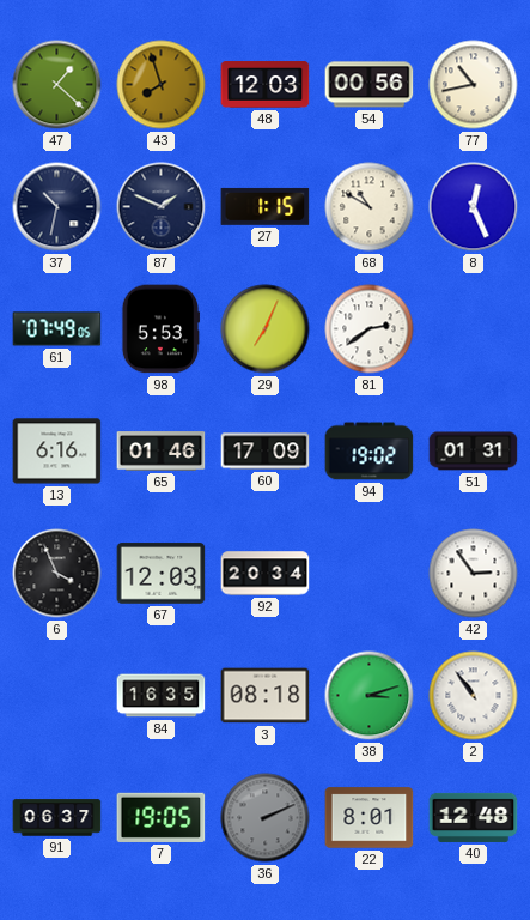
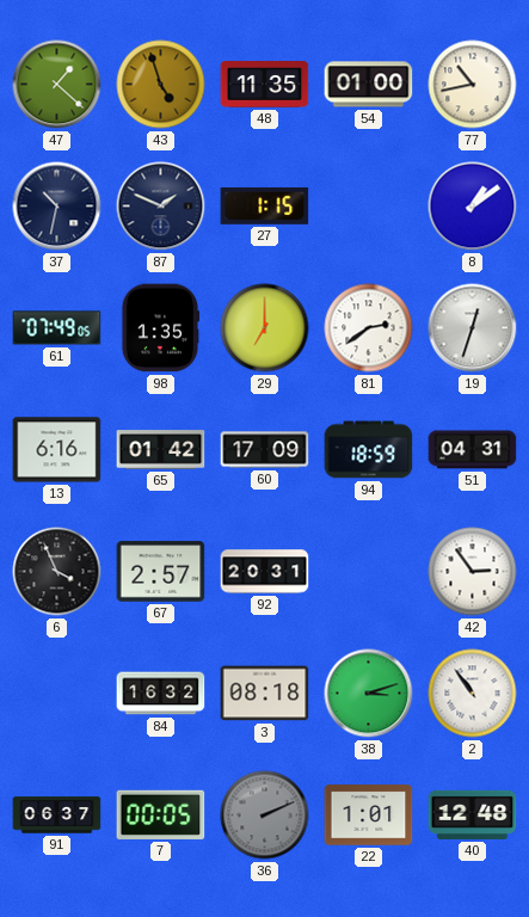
43: 7:57 -> 4:57
48: 12:03 -> 11:35
54: 00:56 -> 01:00
68: 10:50 -> none
8: 12:26 -> 1:09
98: 5:53 -> 1:35
29: 7:04 -> 7:00
19: none -> 12:33
65: 01:46 -> 01:42
94: 19:02 -> 18:59
51: 01:31 -> 04:31
67: 12:03 -> 2:57
92: 20:34 -> 20:31
84: 16:35 -> 16:32
7: 19:05 -> 00:05
22: 8:01 -> 1:01
